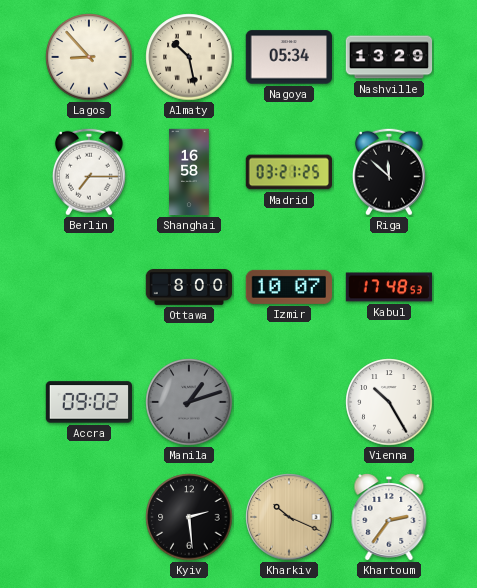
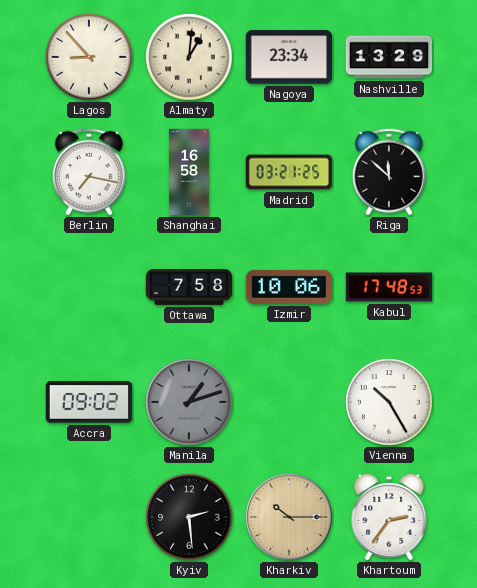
Almaty: 10:28 -> 1:01
Nagoya: 05:34 -> 23:34
Berlin: 7:15 -> 7:17
Ottawa: 8:00 -> 7:58
Izmir: 10:07 -> 10:06
Kharkiv: 10:19 -> 10:15
